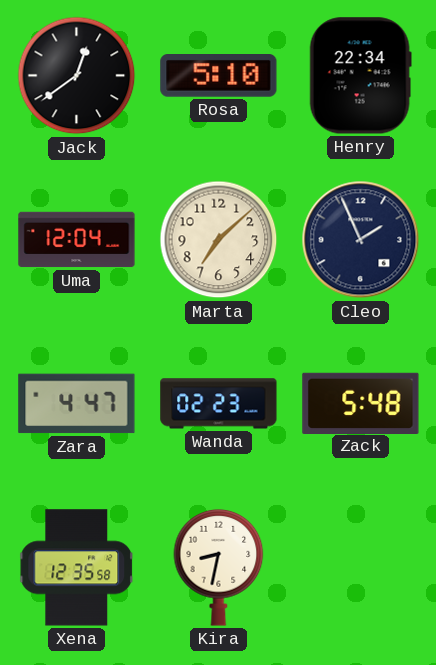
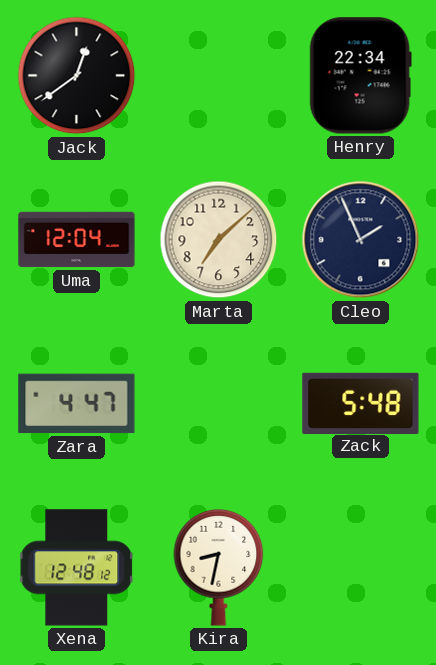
Rosa: 5:10 -> none
Wanda: 02:23 -> none
Xena: 12:35 -> 12:48
